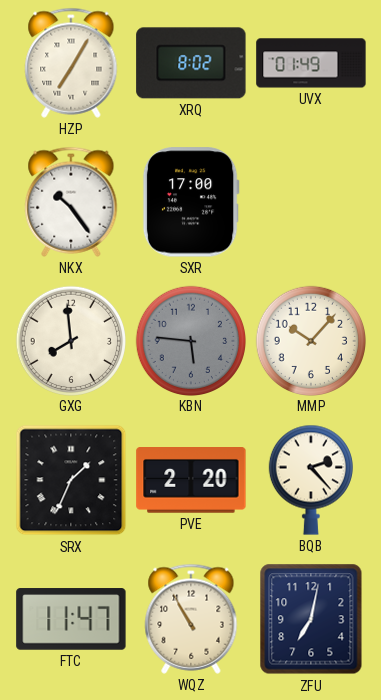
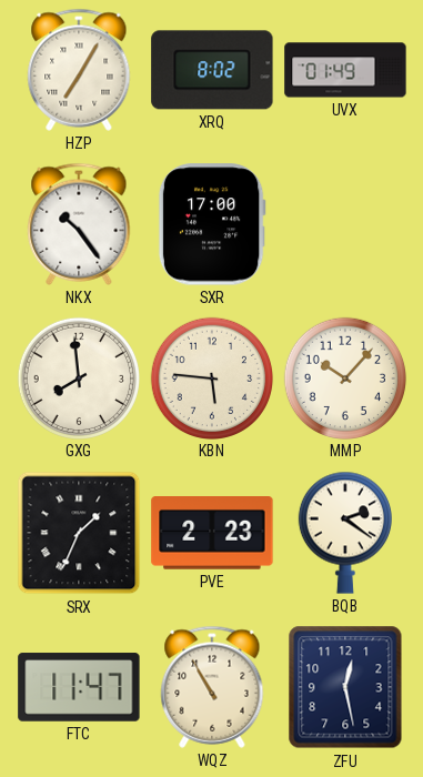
KBN dial: grey -> cream
PVE: 2:20 -> 2:23
BQB: 2:23 -> 2:21
ZFU: 7:02 -> 12:28
